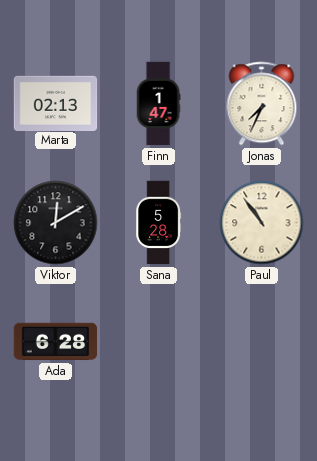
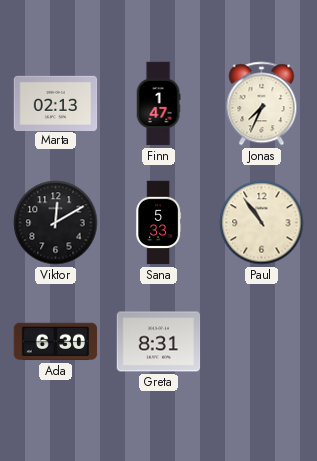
Sana: 5:28 -> 5:33
Ada: 6:28 -> 6:30
Greta: none -> 8:31
